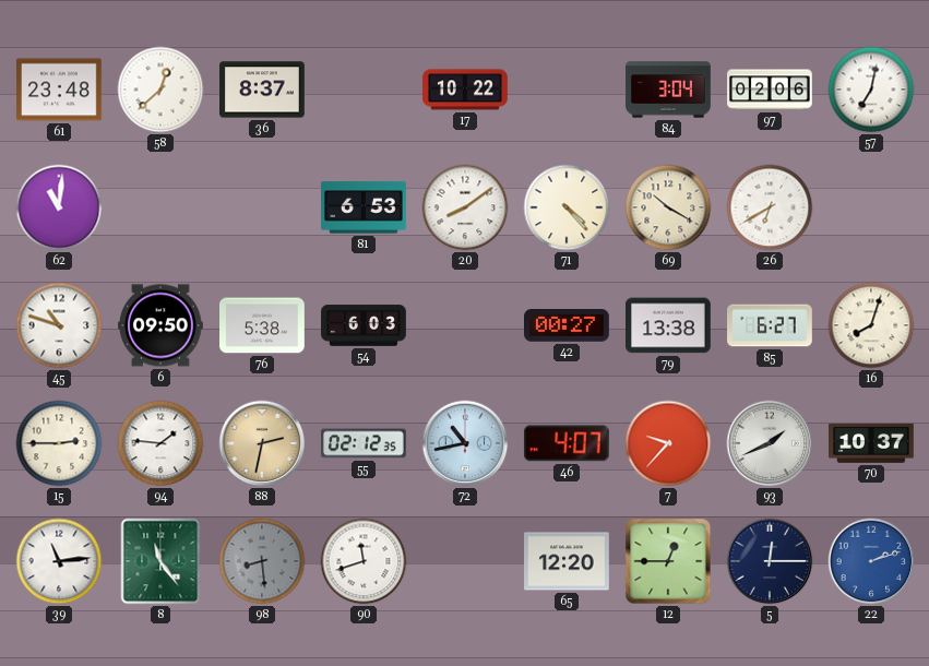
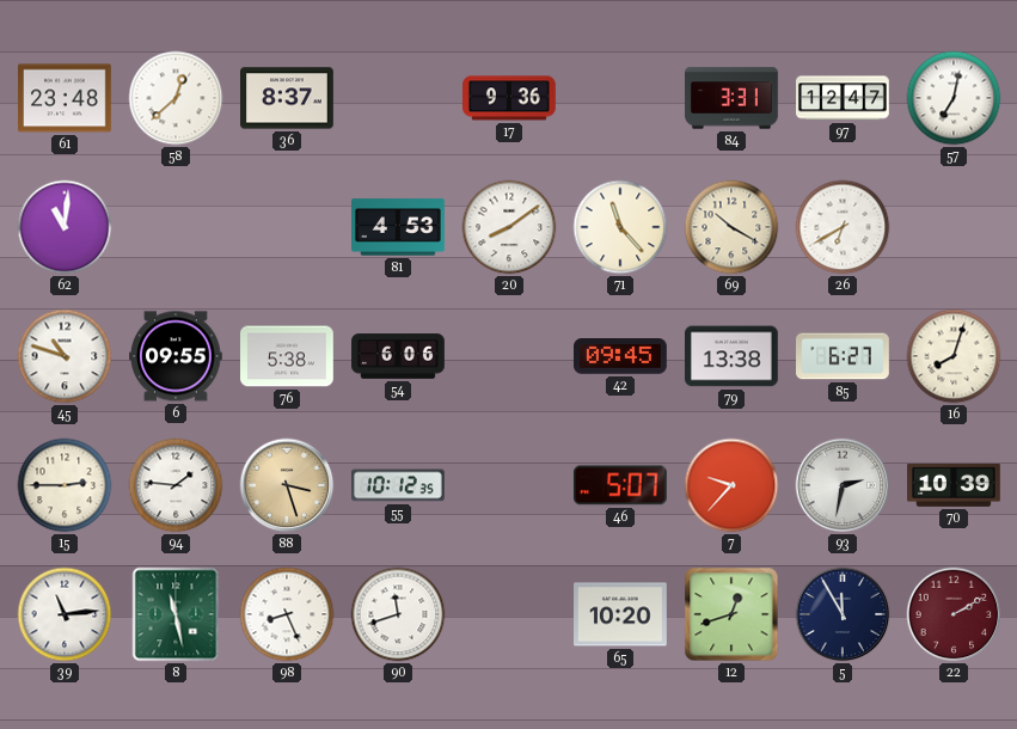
17: 10:22 -> 9:36
84: 3:04 -> 3:31
97: 02:06 -> 12:47
81: 6:53 -> 4:53
71: 4:23 -> 11:23
6: 09:50 -> 09:55
54: 6:03 -> 6:06
42: 00:27 -> 09:45
88: 2:32 -> 3:27
55: 02:12 -> 10:12
72: 10:43 -> none
46: 4:07 -> 5:07
93: 1:41 -> 2:32
70: 10:37 -> 10:39
8: 11:24 -> 11:28
98: 8:29 -> 8:26
98 dial: grey -> white
65: 12:20 -> 10:20
12: 12:45 -> 12:42
5: 12:15 -> 11:55
22: 2:12 -> 2:10
22 dial: blue -> burgundy
